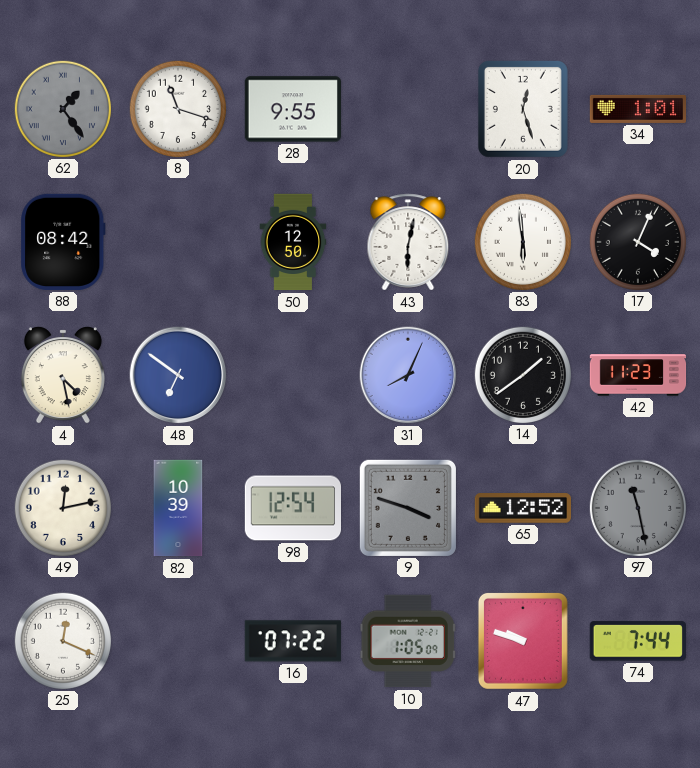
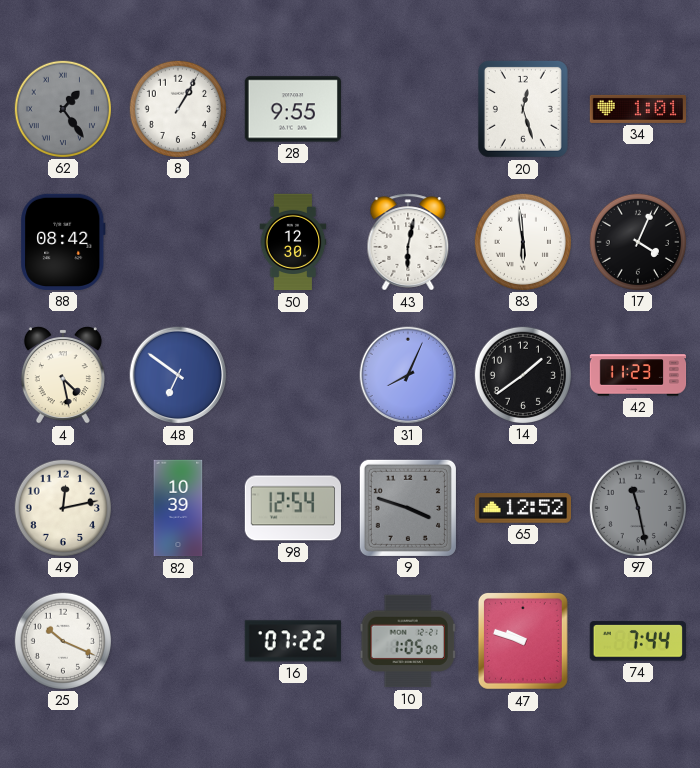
8: 11:18 -> 1:05
50: 12:50 -> 12:30
25: 12:19 -> 10:19
